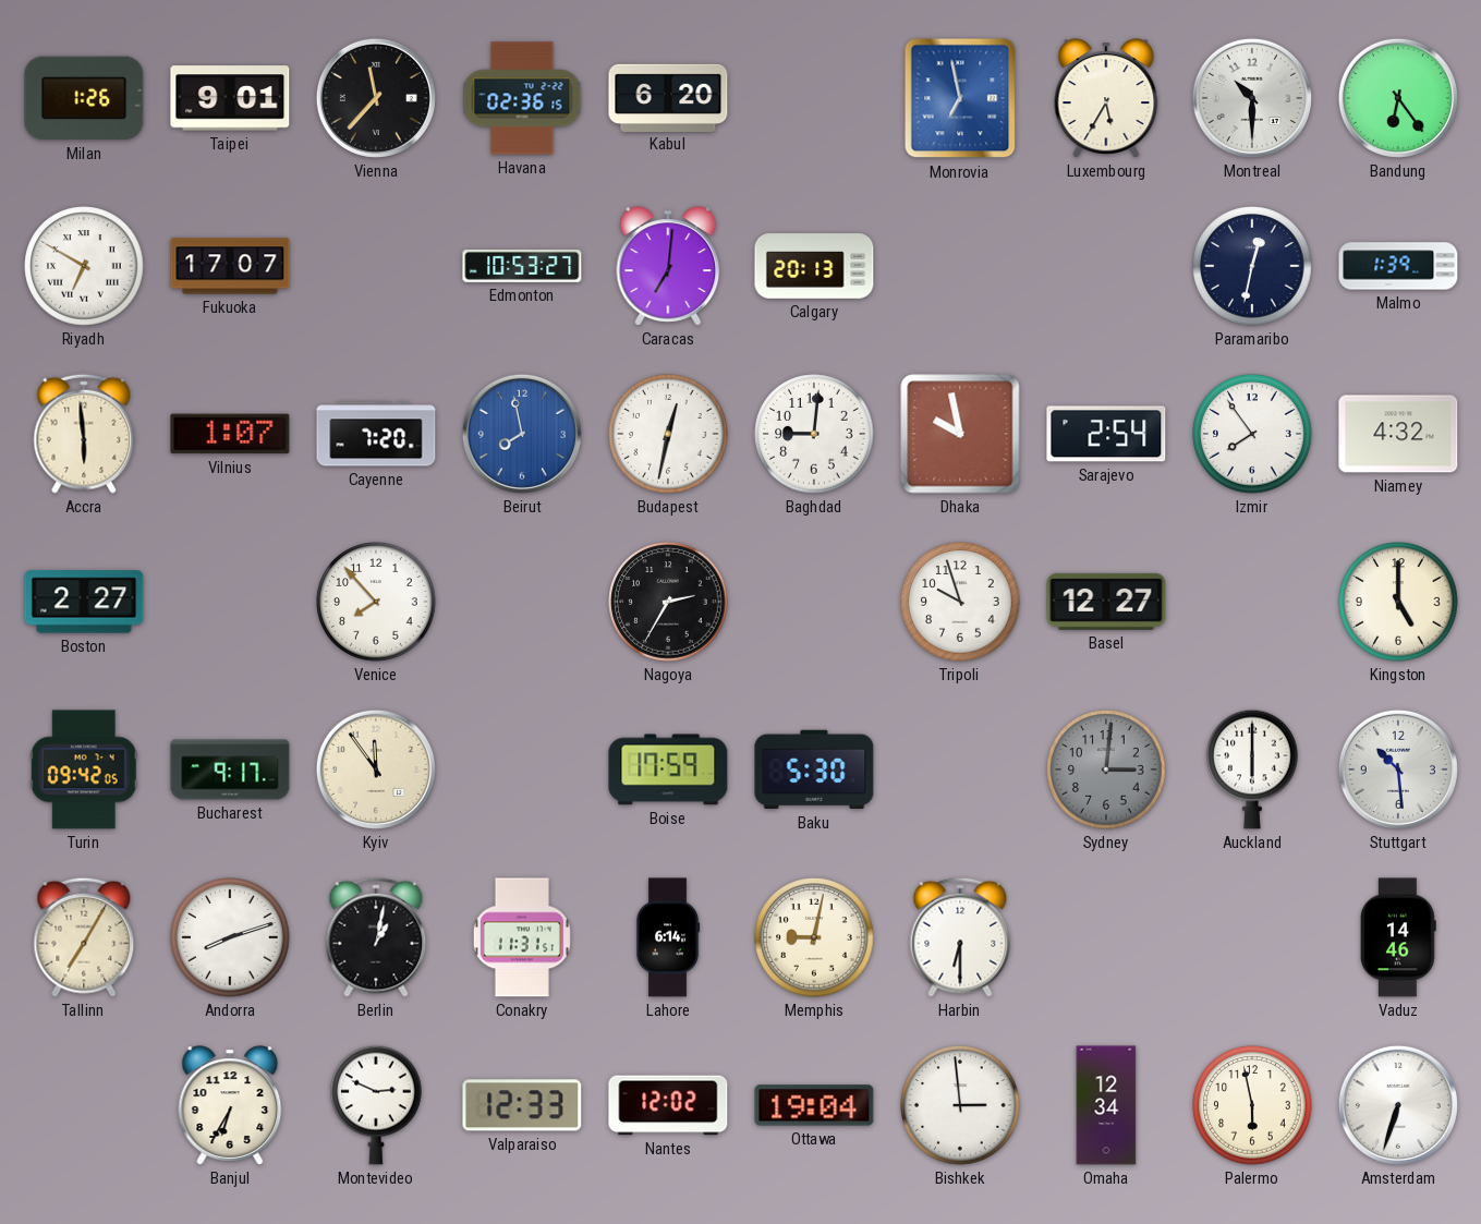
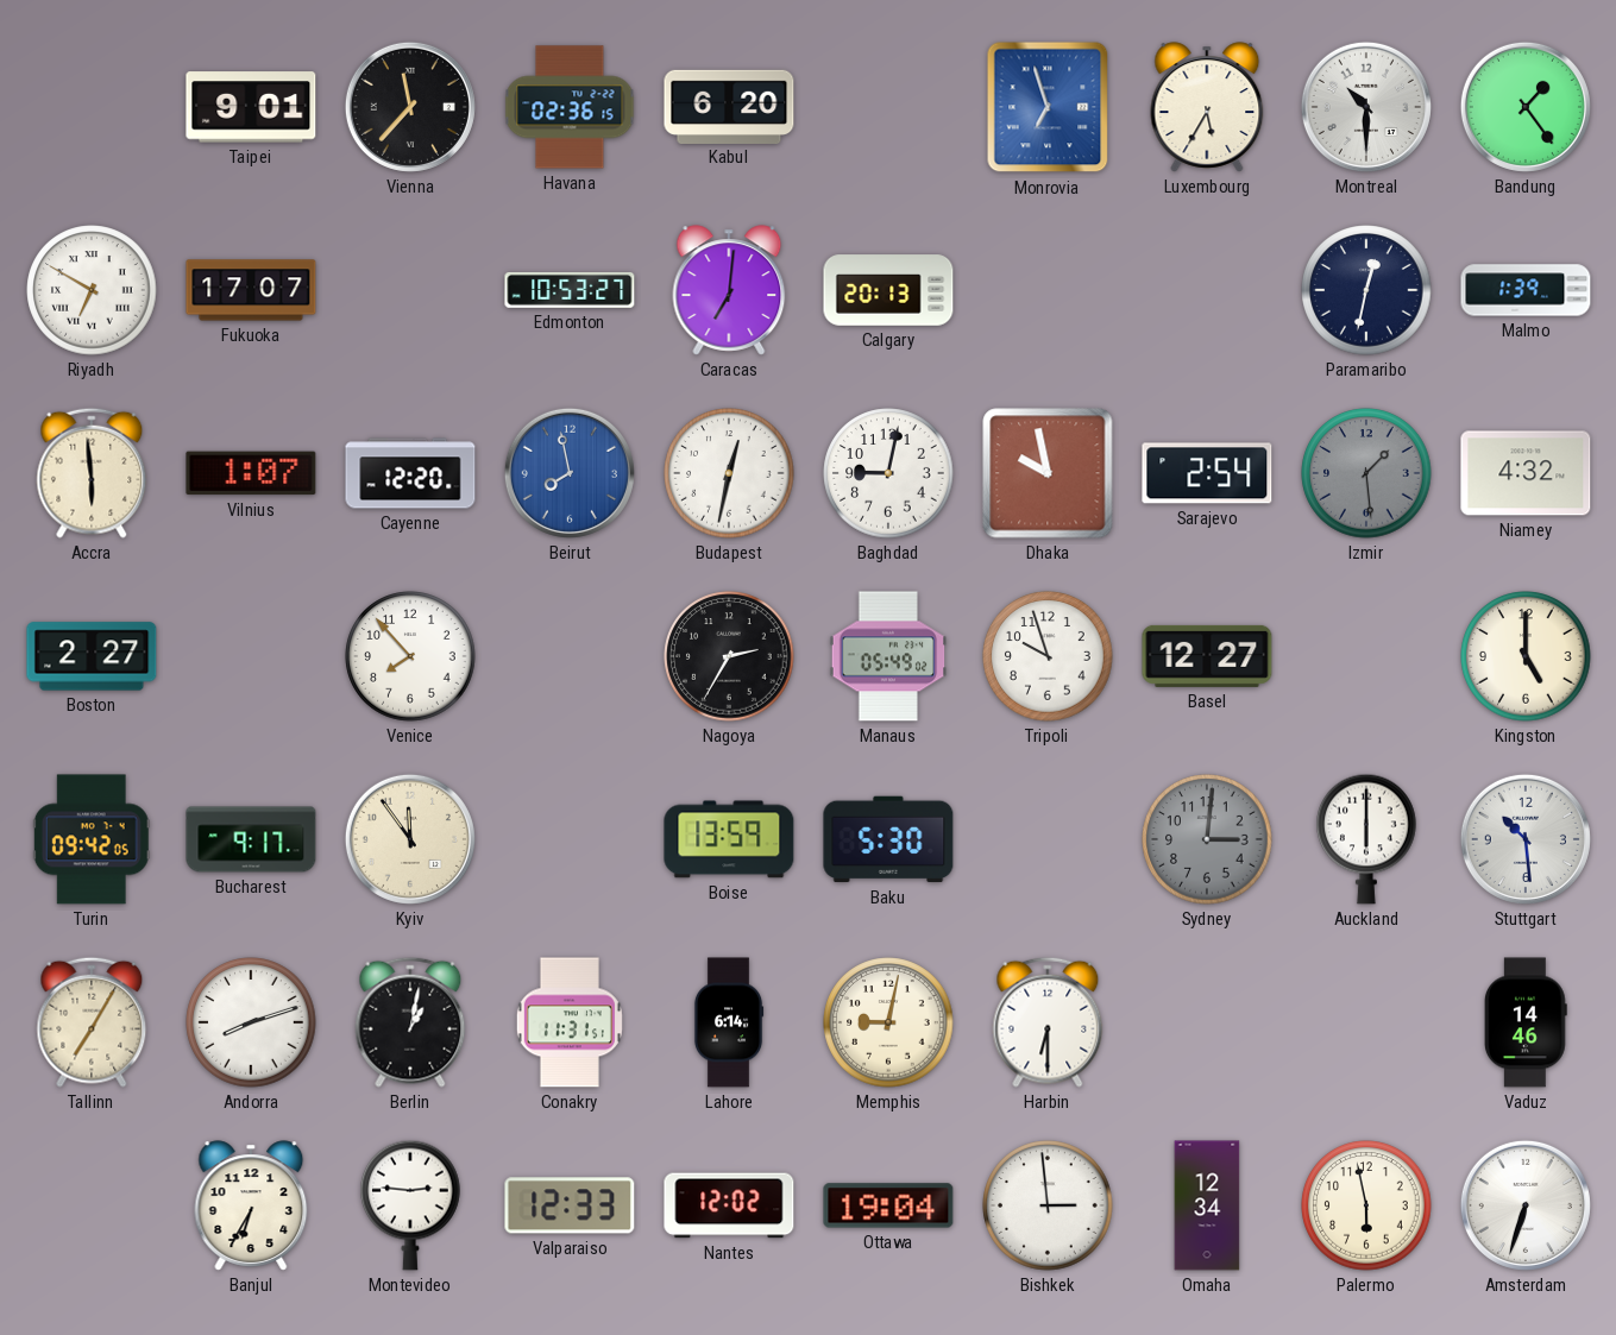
Milan: 1:26 -> none
Monrovia: 6:58 -> 6:57
Bandung: 6:24 -> 1:24
Cayenne: 7:20 -> 12:20
Baghdad: 9:01 -> 9:02
Izmir: 7:54 -> 1:29
Izmir dial: white -> grey
Manaus: none -> 05:49
Boise: 17:59 -> 13:59
Montevideo: 2:49 -> 2:46
